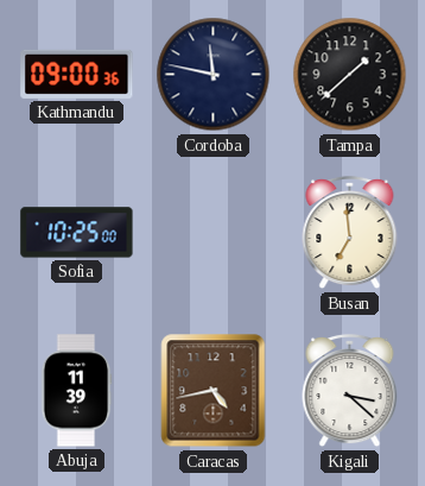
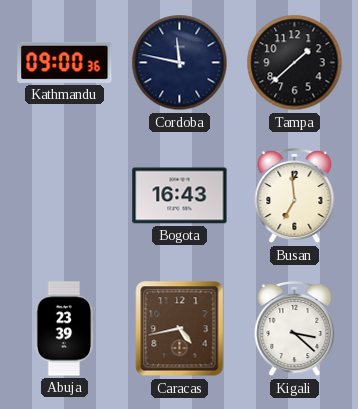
Sofia: 10:25 -> none
Bogota: none -> 16:43
Abuja: 11:39 -> 23:39
